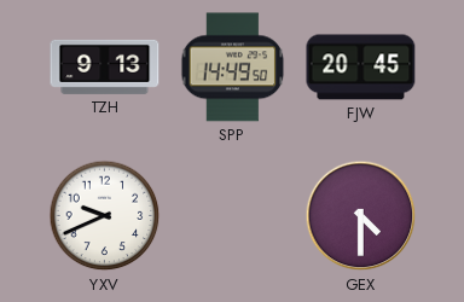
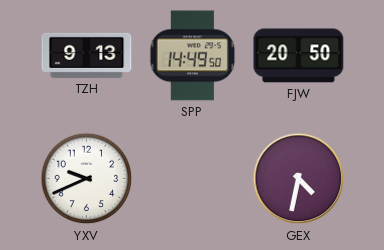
FJW: 20:45 -> 20:50
GEX: 4:30 -> 4:32
